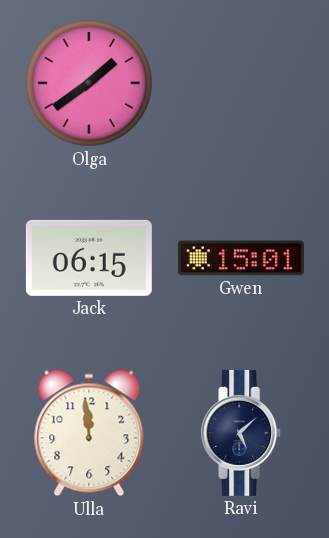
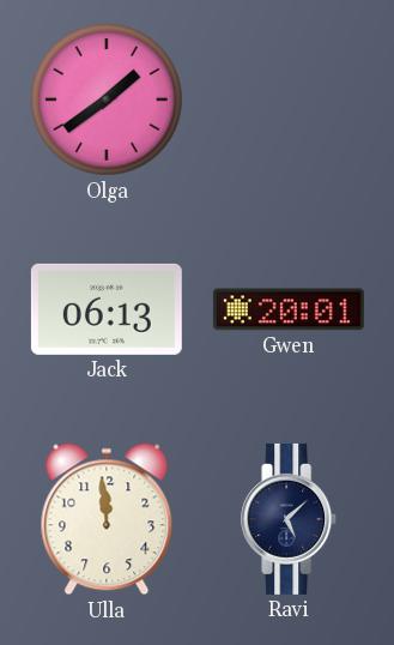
Jack: 06:15 -> 06:13
Gwen: 15:01 -> 20:01
